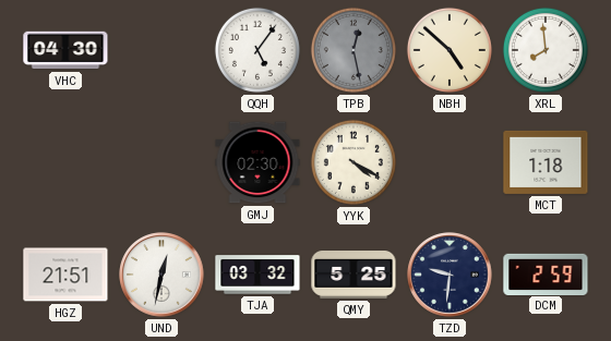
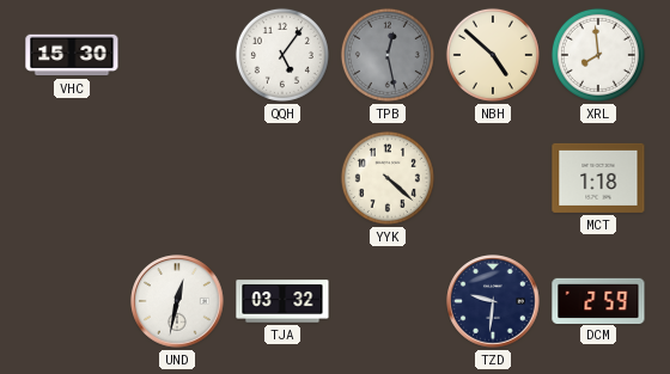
VHC: 04:30 -> 15:30
GMJ: 02:30 -> none
YYK: 4:20 -> 4:22
HGZ: 21:51 -> none
QMY: 5:25 -> none
